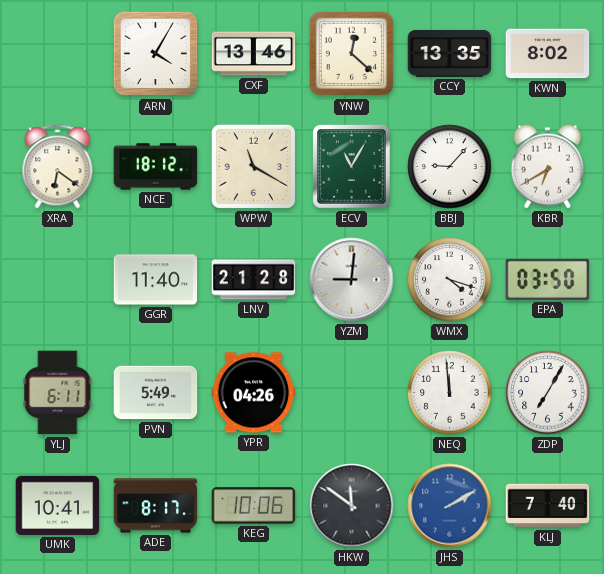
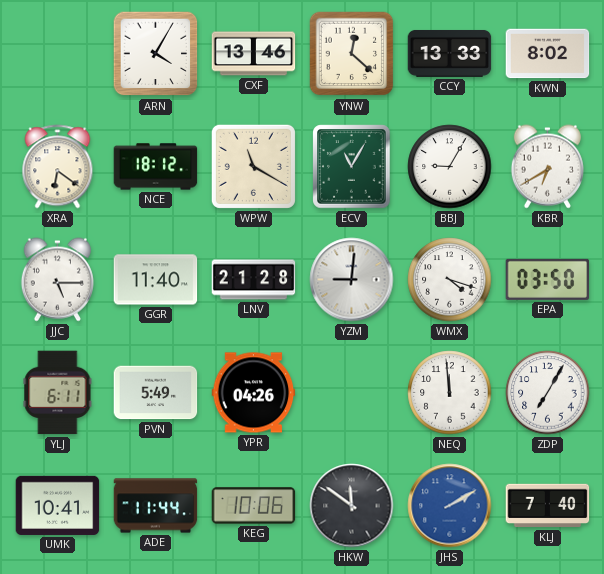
CCY: 13:35 -> 13:33
BBJ: 9:07 -> 9:05
JJC: none -> 5:15
ADE: 8:17 -> 11:44
